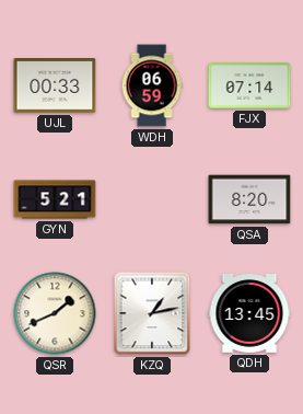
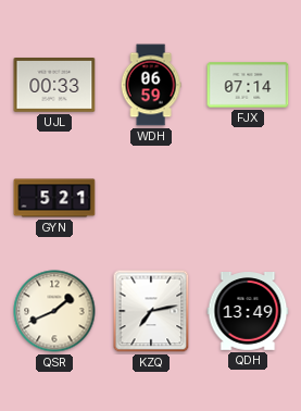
QSA: 8:20 -> none
KZQ: 1:13 -> 7:13
QDH: 13:45 -> 13:49
